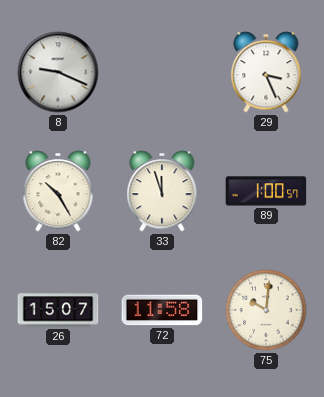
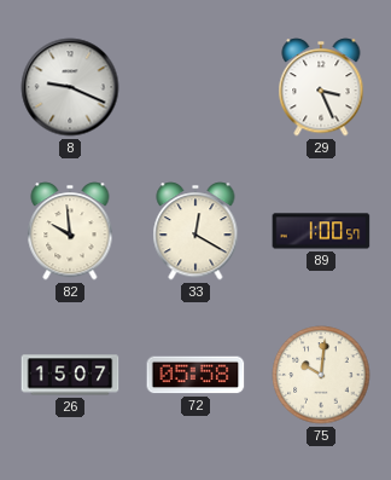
82: 10:25 -> 9:59
33: 11:57 -> 12:20
72: 11:58 -> 05:58
